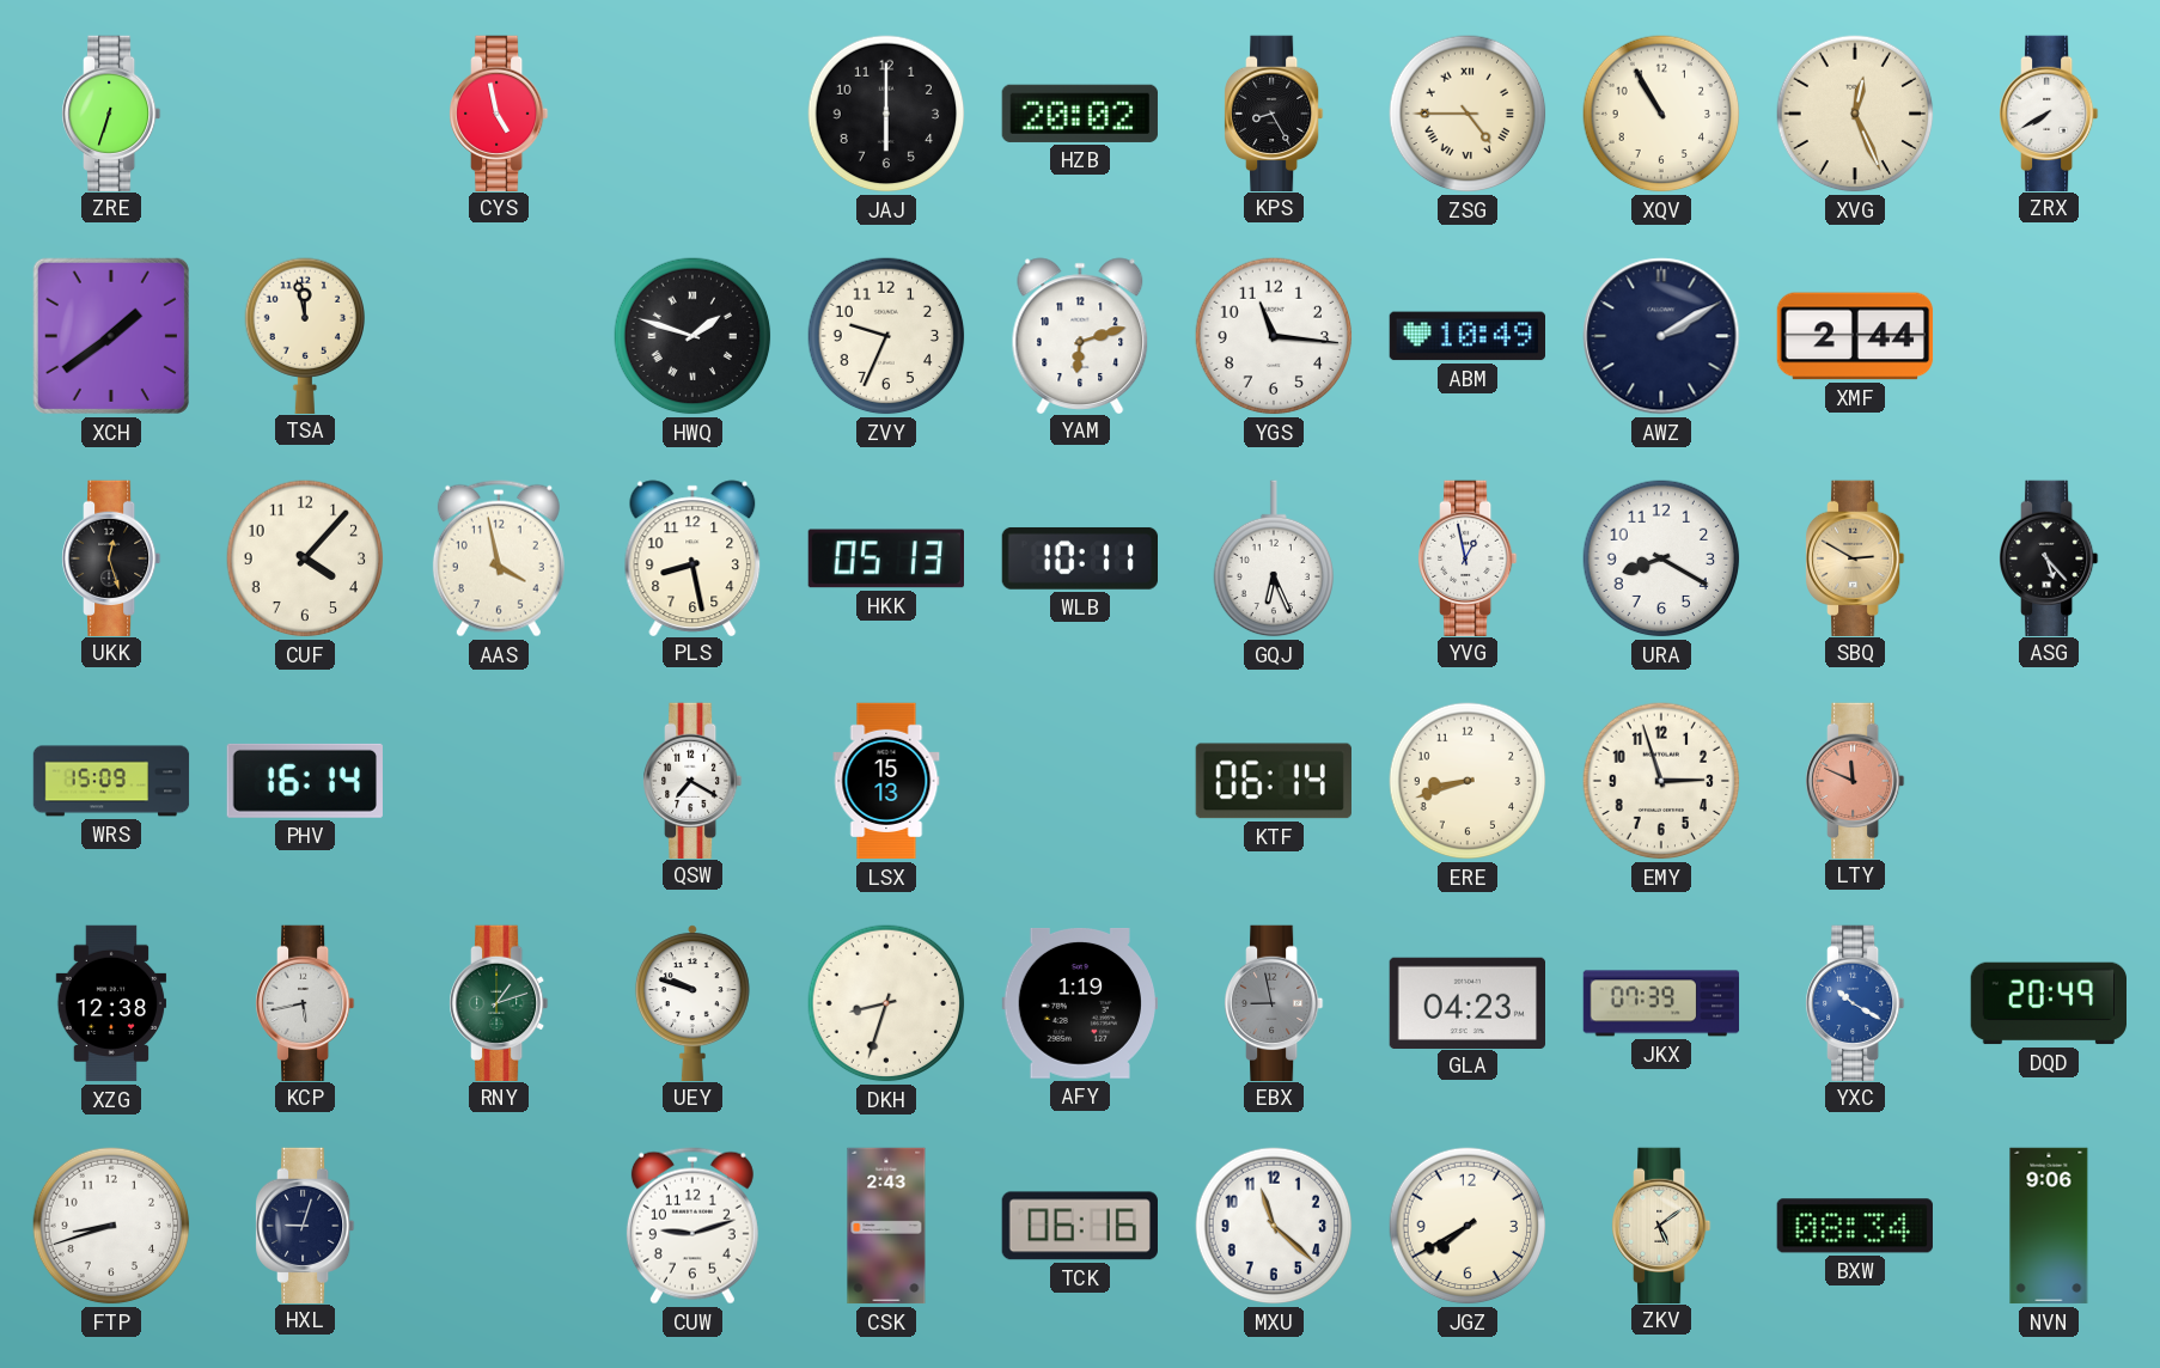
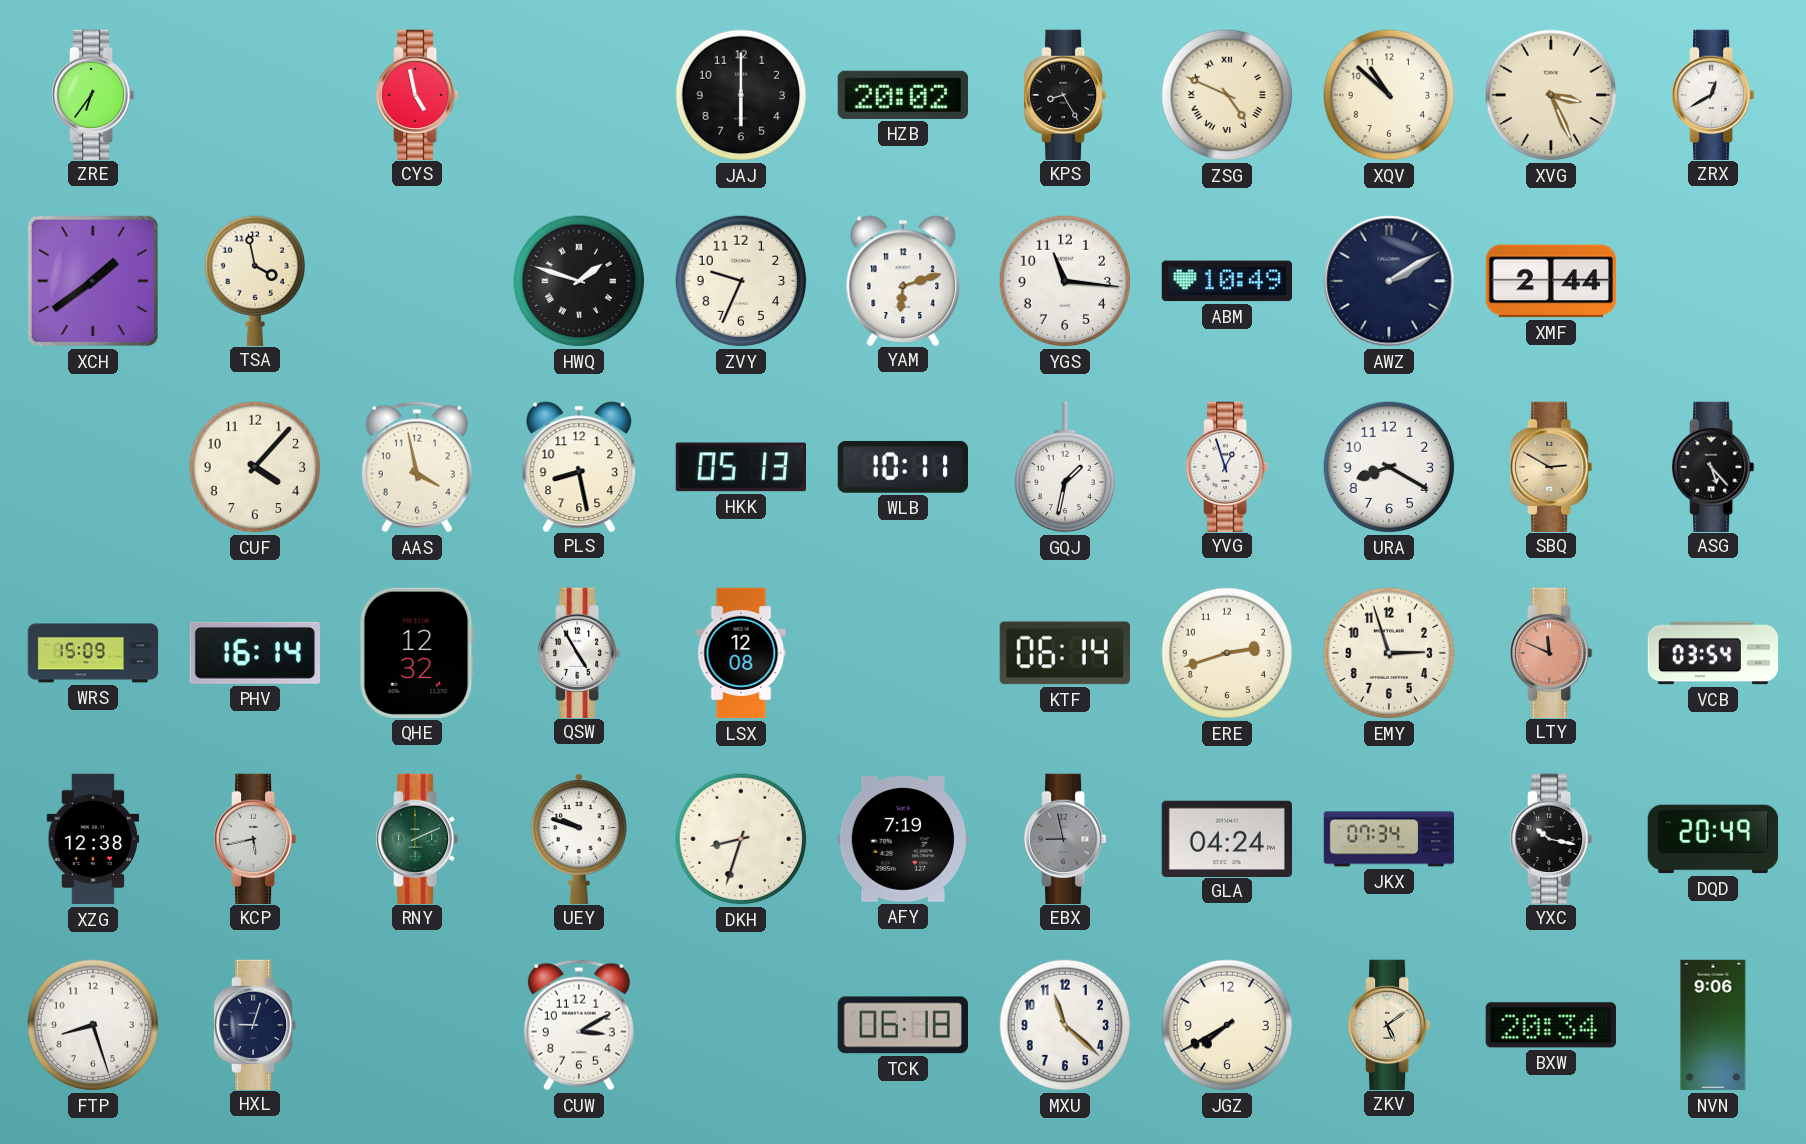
ZRE: 6:33 -> 6:36
ZSG: 4:45 -> 4:49
XQV: 10:55 -> 10:52
XVG: 12:26 -> 3:26
ZRX: 7:40 -> 12:40
TSA: 11:58 -> 3:58
UKK: 12:27 -> none
GQJ: 6:26 -> 1:32
YVG: 12:58 -> 12:57
QHE: none -> 12:32
QSW: 7:20 -> 4:55
LSX: 15:13 -> 12:08
ERE: 8:42 -> 2:42
VCB: none -> 03:54
RNY: 1:12 -> 2:11
AFY: 1:19 -> 7:19
GLA: 04:23 -> 04:24
JKX: 07:39 -> 07:34
YXC: 10:20 -> 10:17
YXC dial: blue -> black
FTP: 8:42 -> 8:27
CUW: 9:12 -> 3:10
CSK: 2:43 -> none
TCK: 06:16 -> 06:18
BXW: 08:34 -> 20:34
